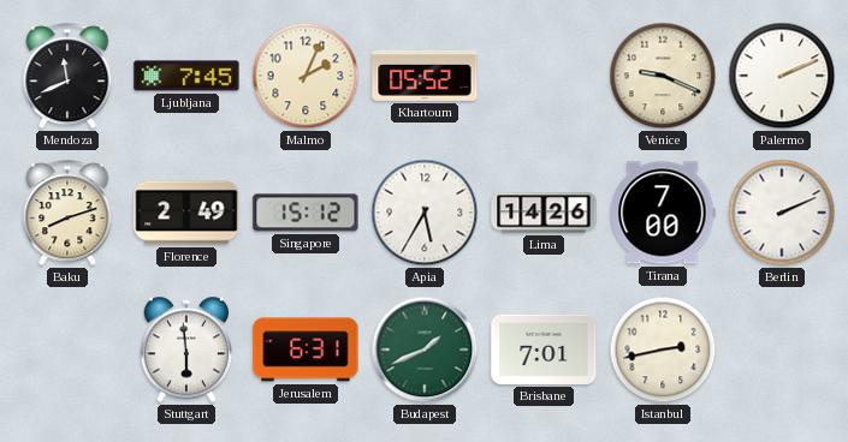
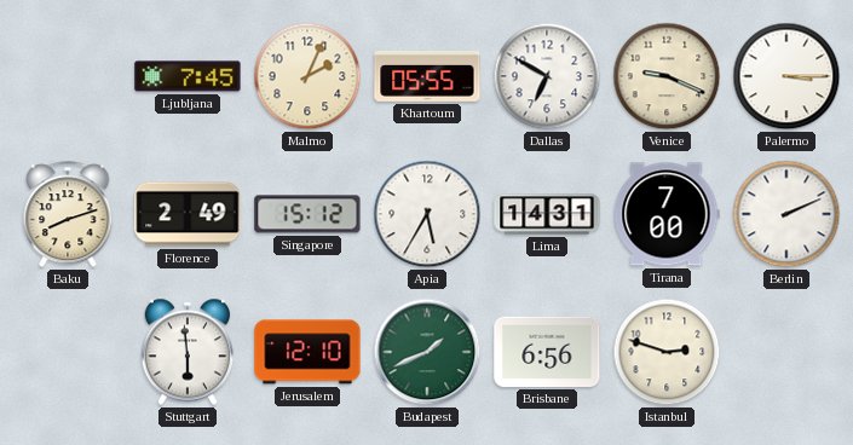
Mendoza: 11:41 -> none
Khartoum: 05:52 -> 05:55
Dallas: none -> 6:50
Palermo: 2:11 -> 3:15
Lima: 14:26 -> 14:31
Jerusalem: 6:31 -> 12:10
Brisbane: 7:01 -> 6:56
Istanbul: 2:43 -> 2:48
